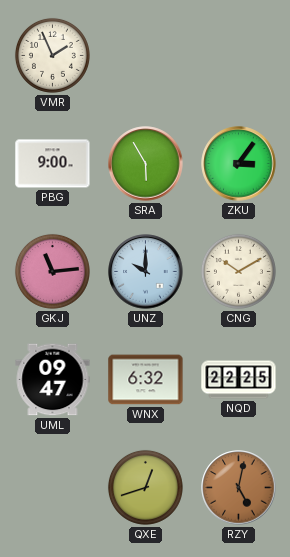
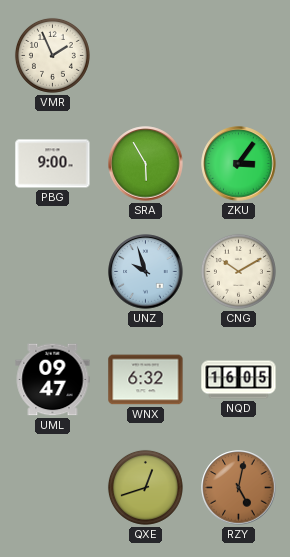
GKJ: 11:14 -> none
UNZ: 10:00 -> 9:57
NQD: 22:25 -> 16:05
